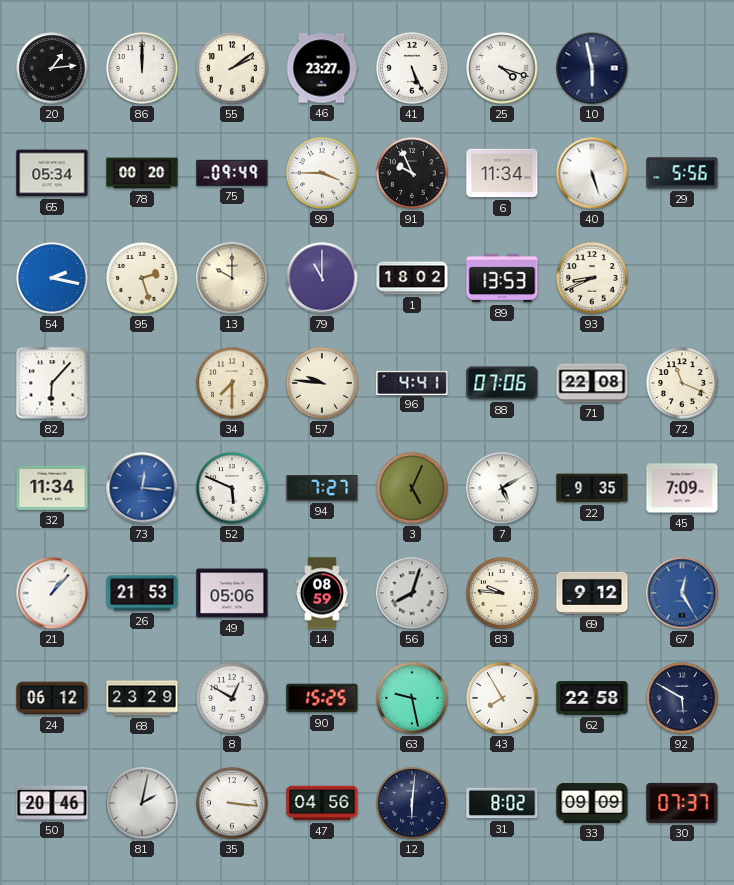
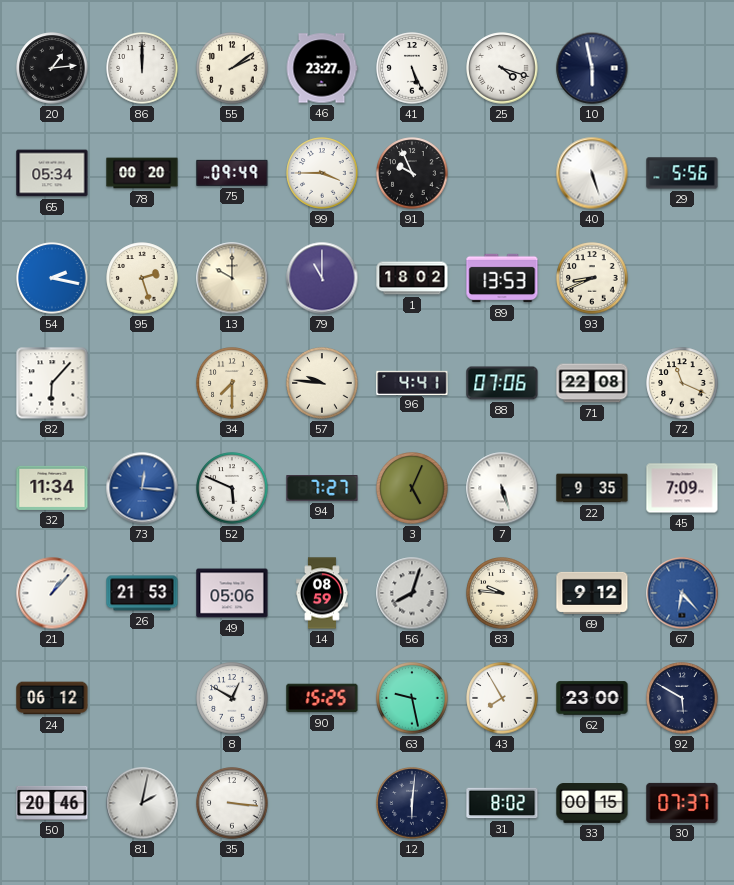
6: 11:34 -> none
7: 5:10 -> 5:27
67: 12:25 -> 6:23
68: 23:29 -> none
62: 22:58 -> 23:00
47: 04:56 -> none
33: 09:09 -> 00:15
